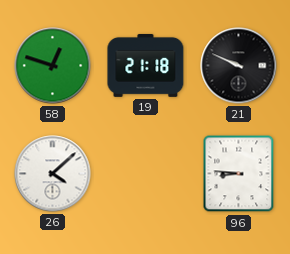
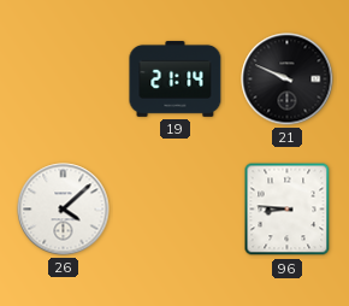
58: 12:48 -> none
19: 21:18 -> 21:14
